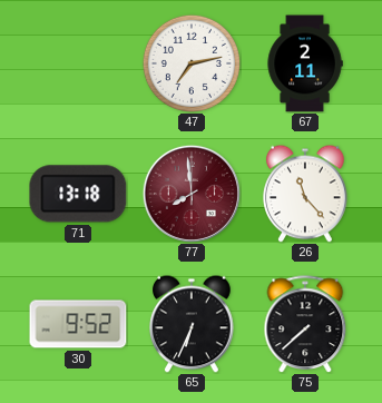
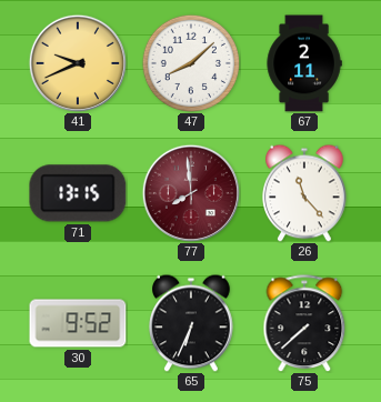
41: none -> 9:41
47: 7:13 -> 8:08
71: 13:18 -> 13:15
